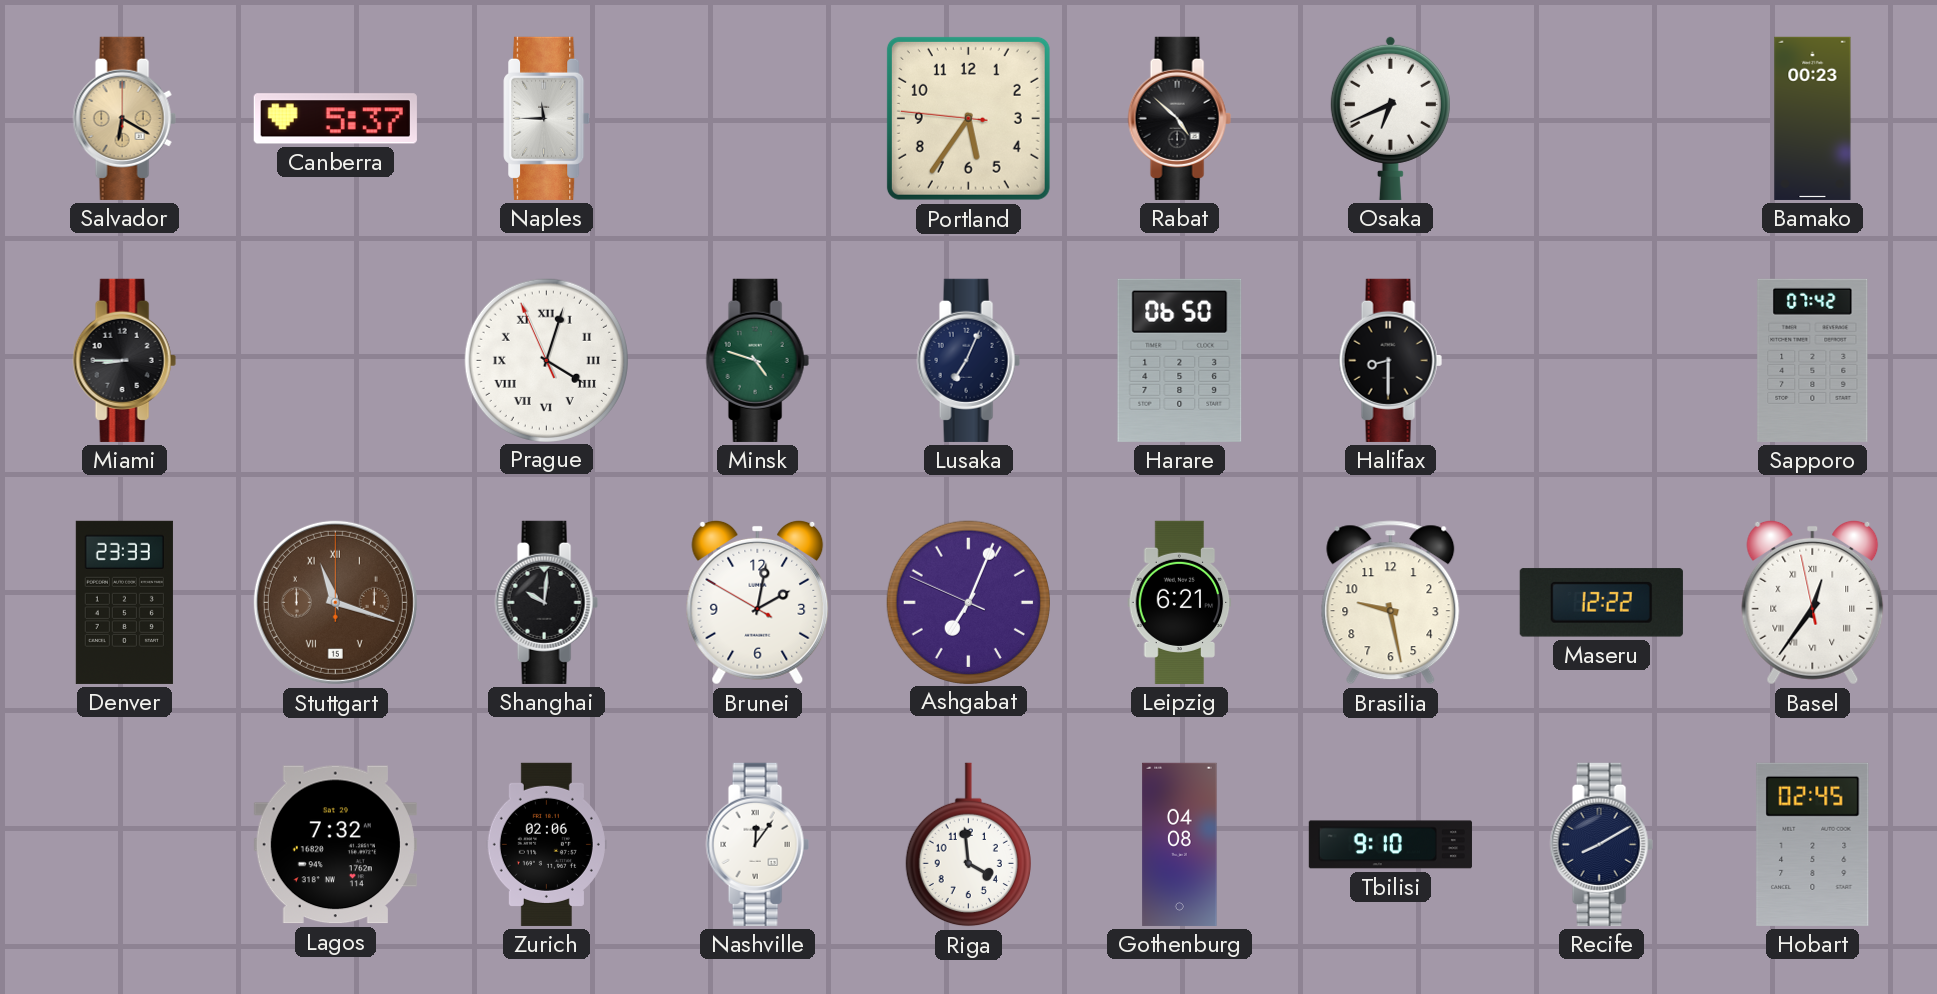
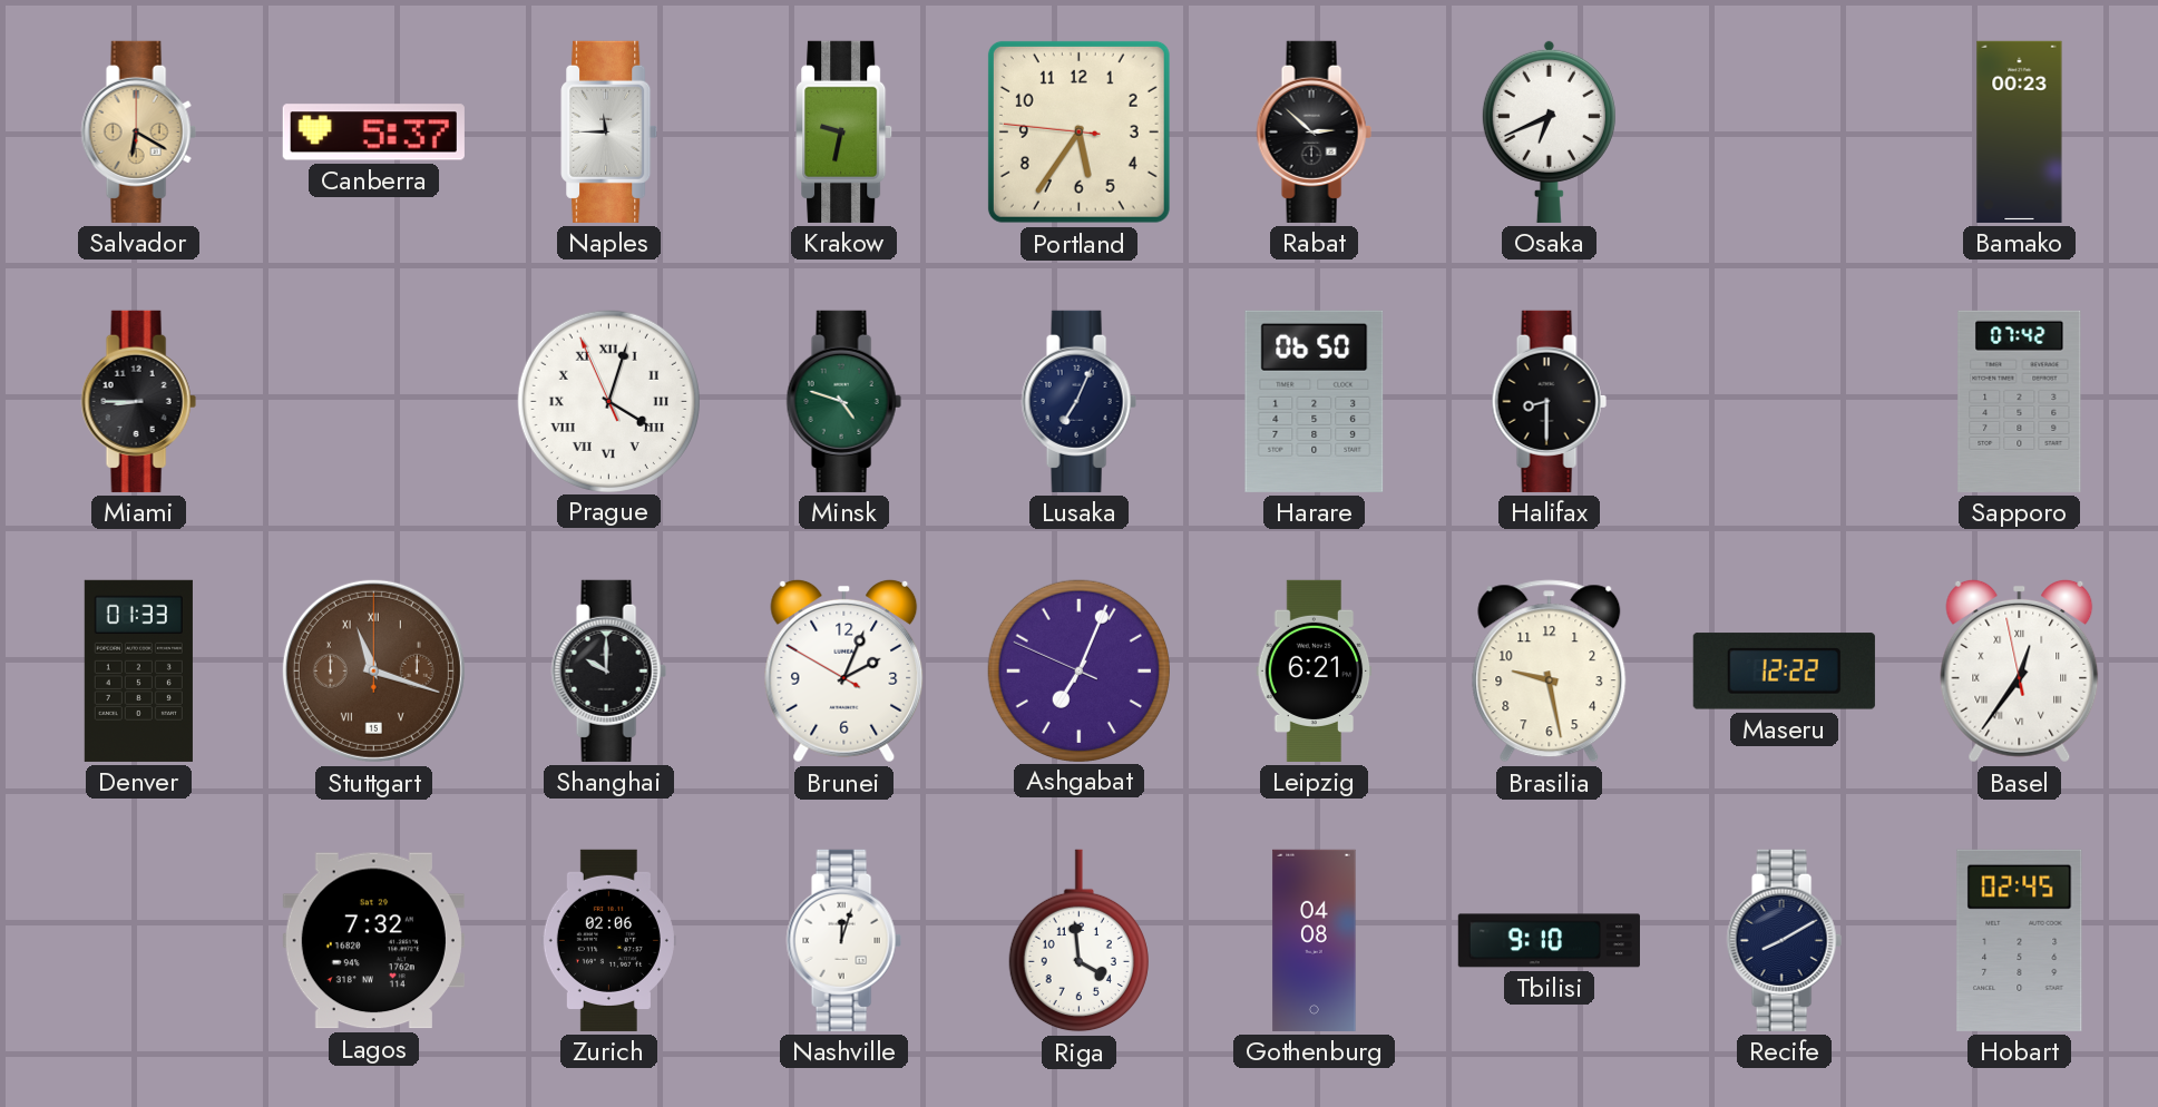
Krakow: none -> 9:32
Rabat: 4:52 -> 2:52
Denver: 23:33 -> 01:33
Shanghai: 10:01 -> 10:00
Brunei: 2:01 -> 2:03
Nashville: 12:06 -> 12:03
